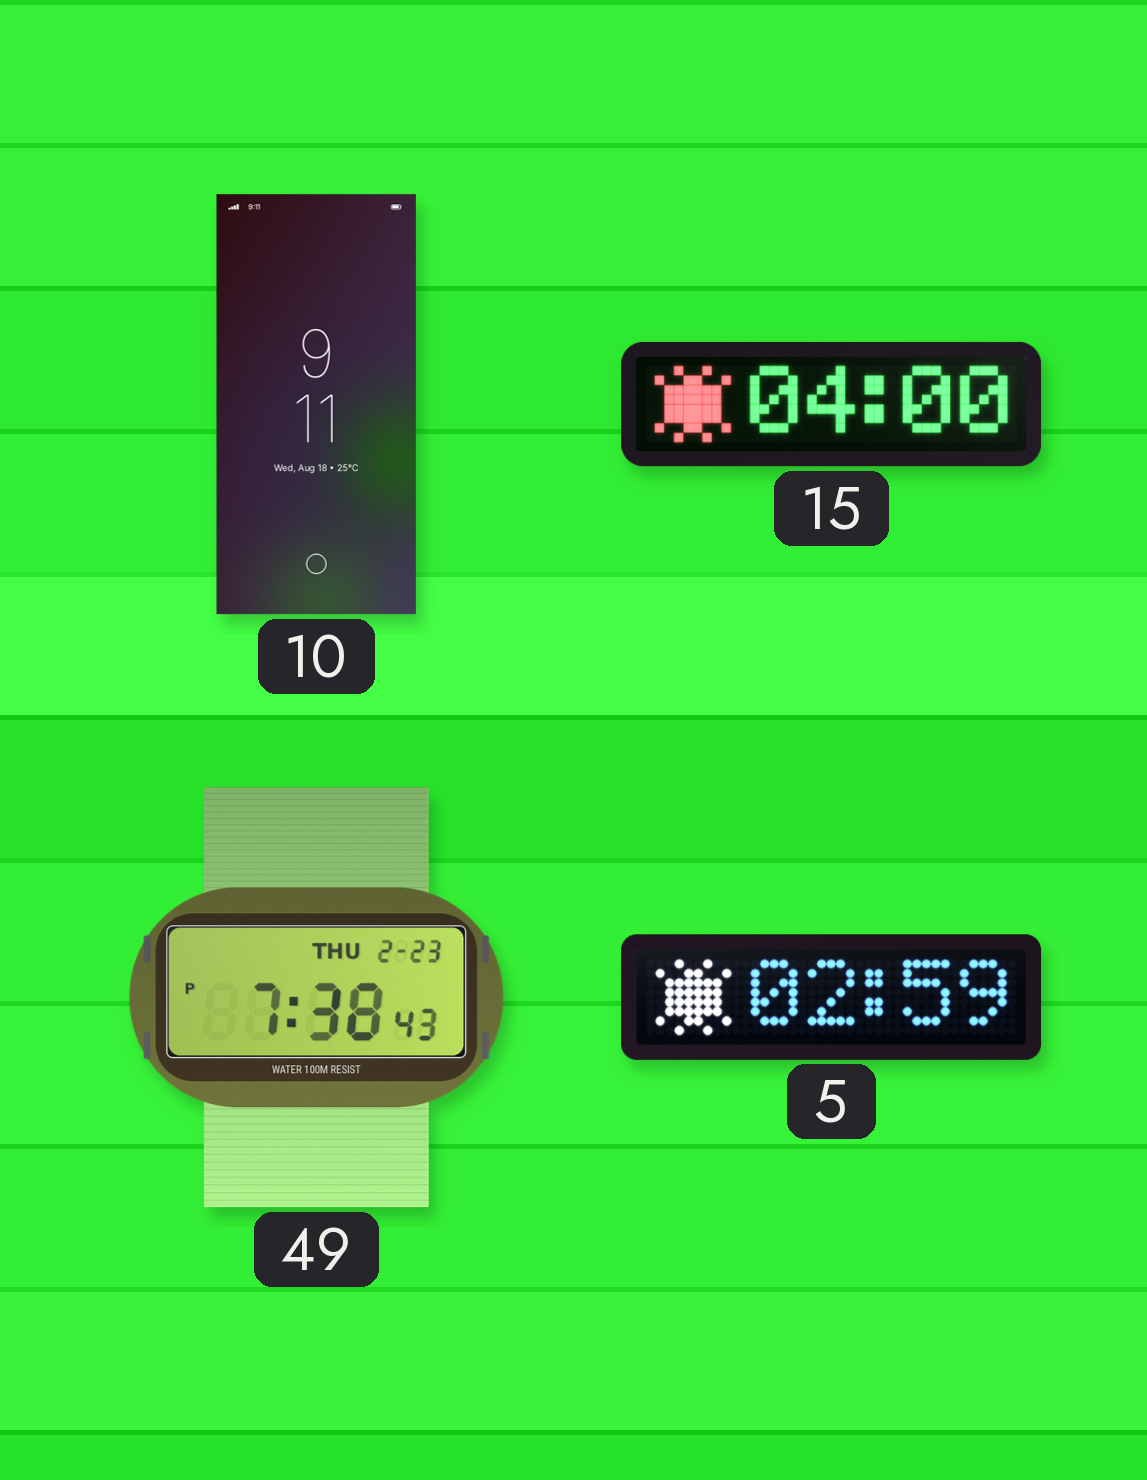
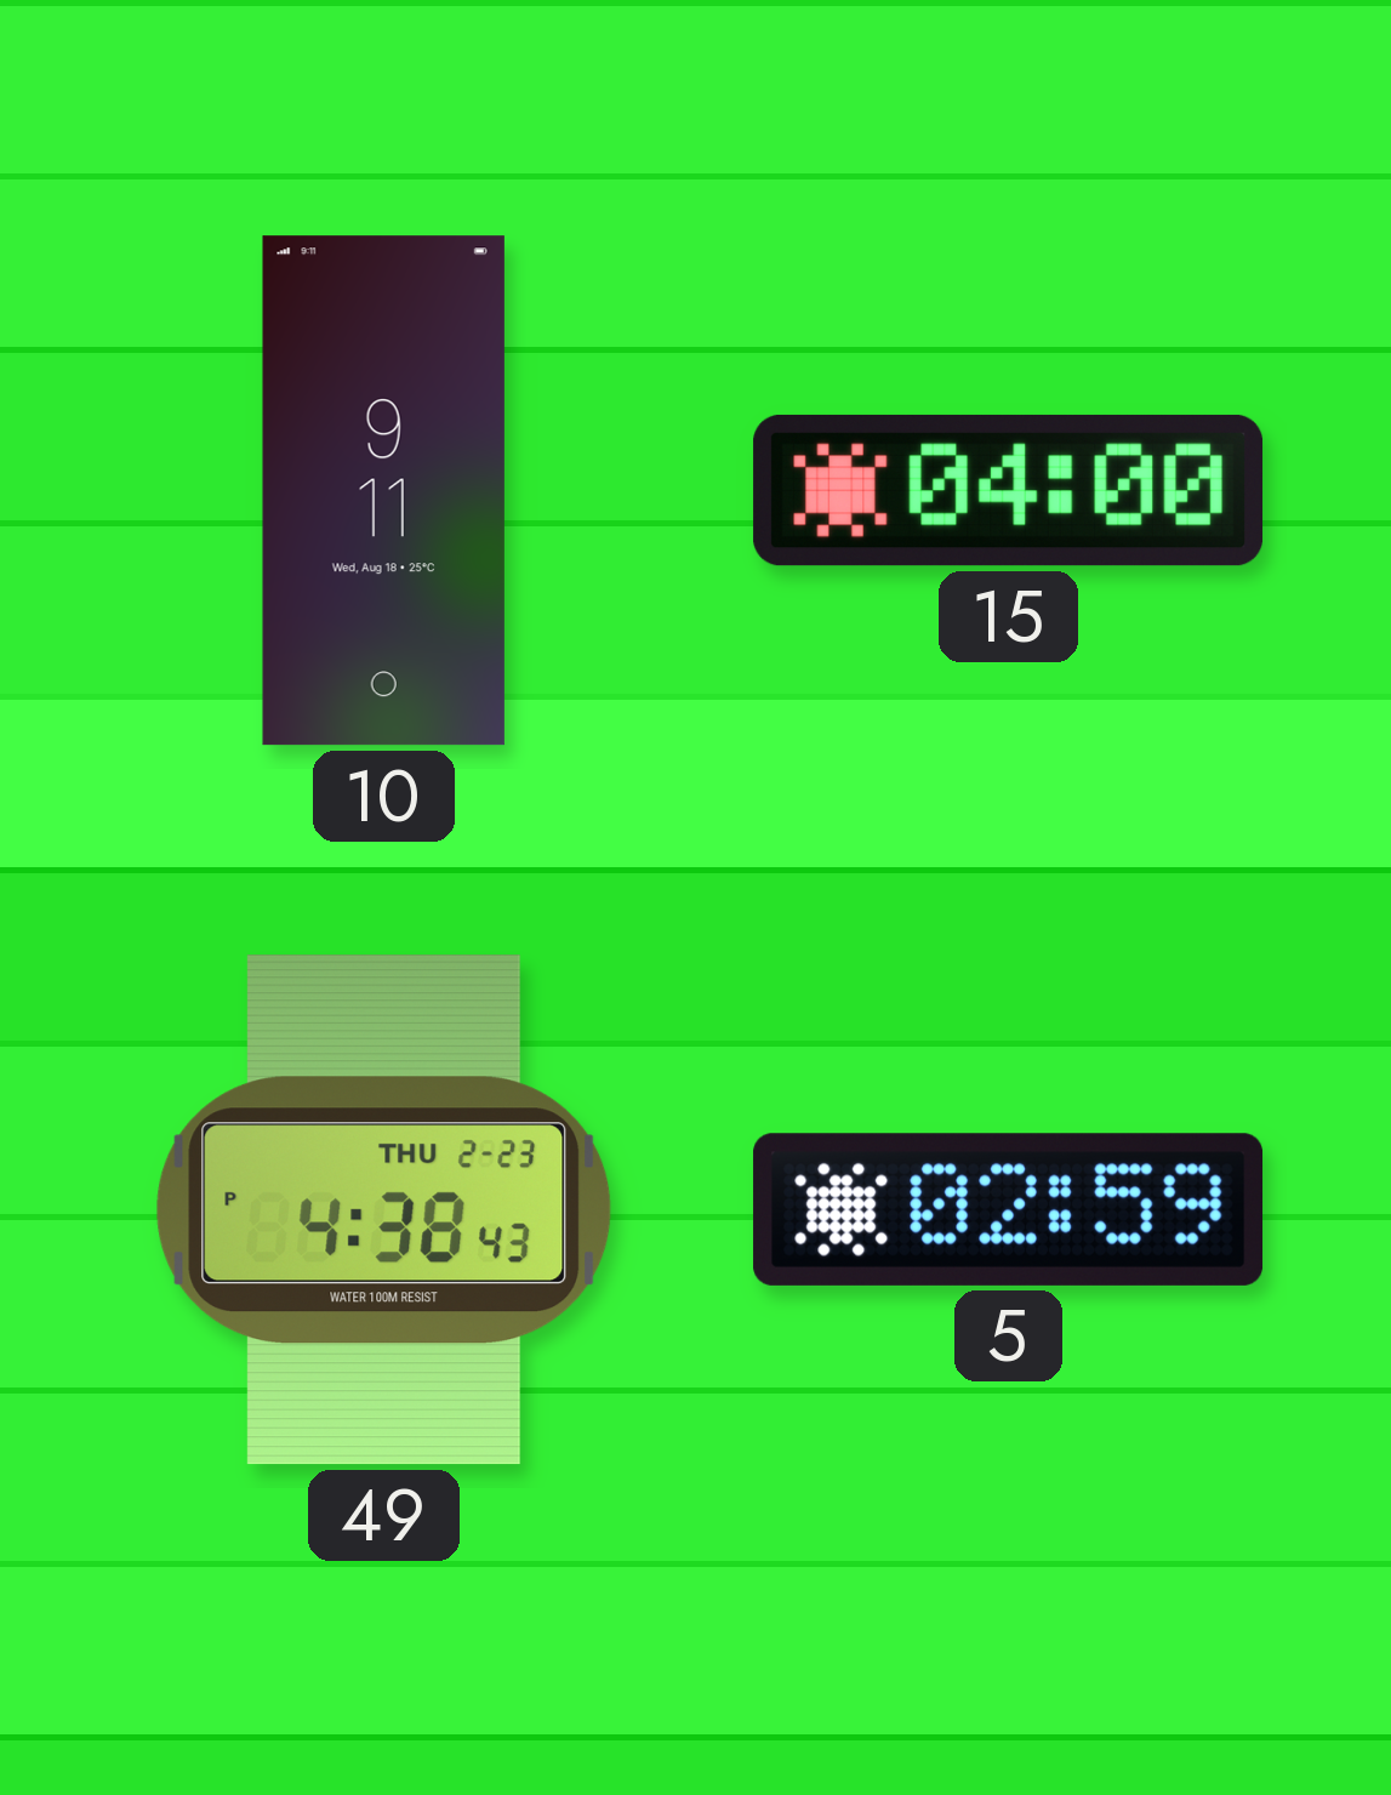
49: 7:38 -> 4:38
